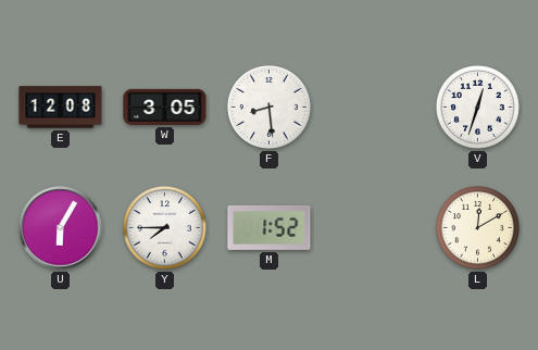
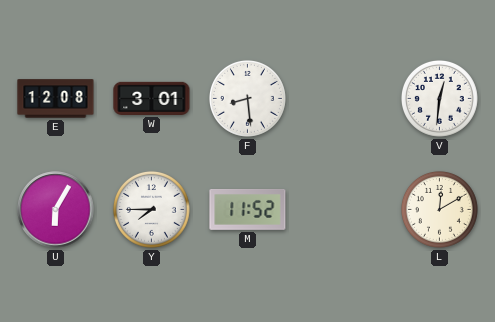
W: 3:05 -> 3:01
V: 12:33 -> 12:31
M: 1:52 -> 11:52
